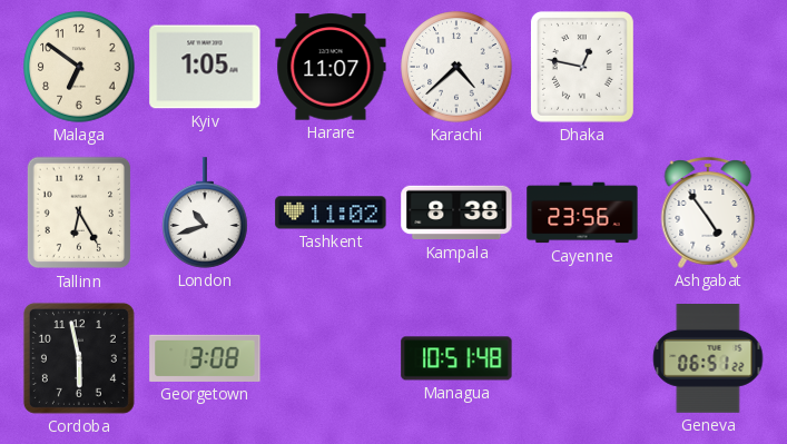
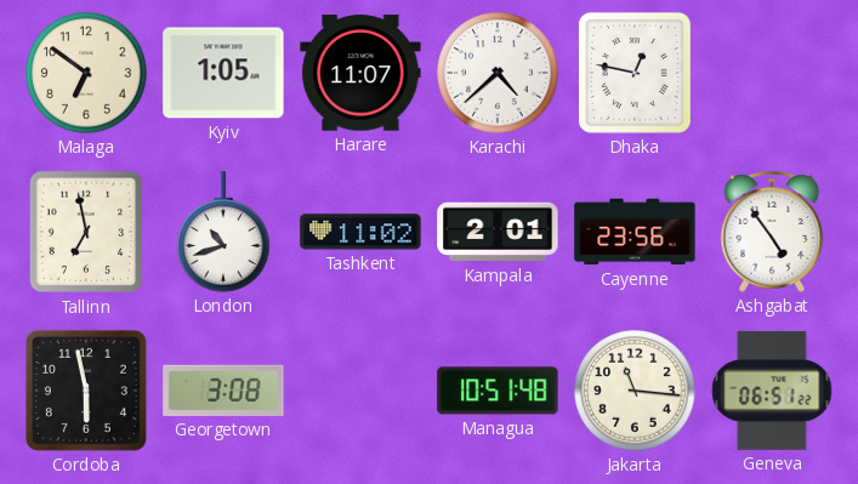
Tallinn: 6:25 -> 6:58
Kampala: 8:38 -> 2:01
Jakarta: none -> 11:16
